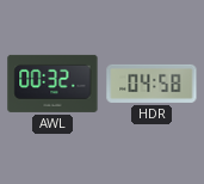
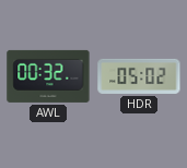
HDR: 04:58 -> 05:02
